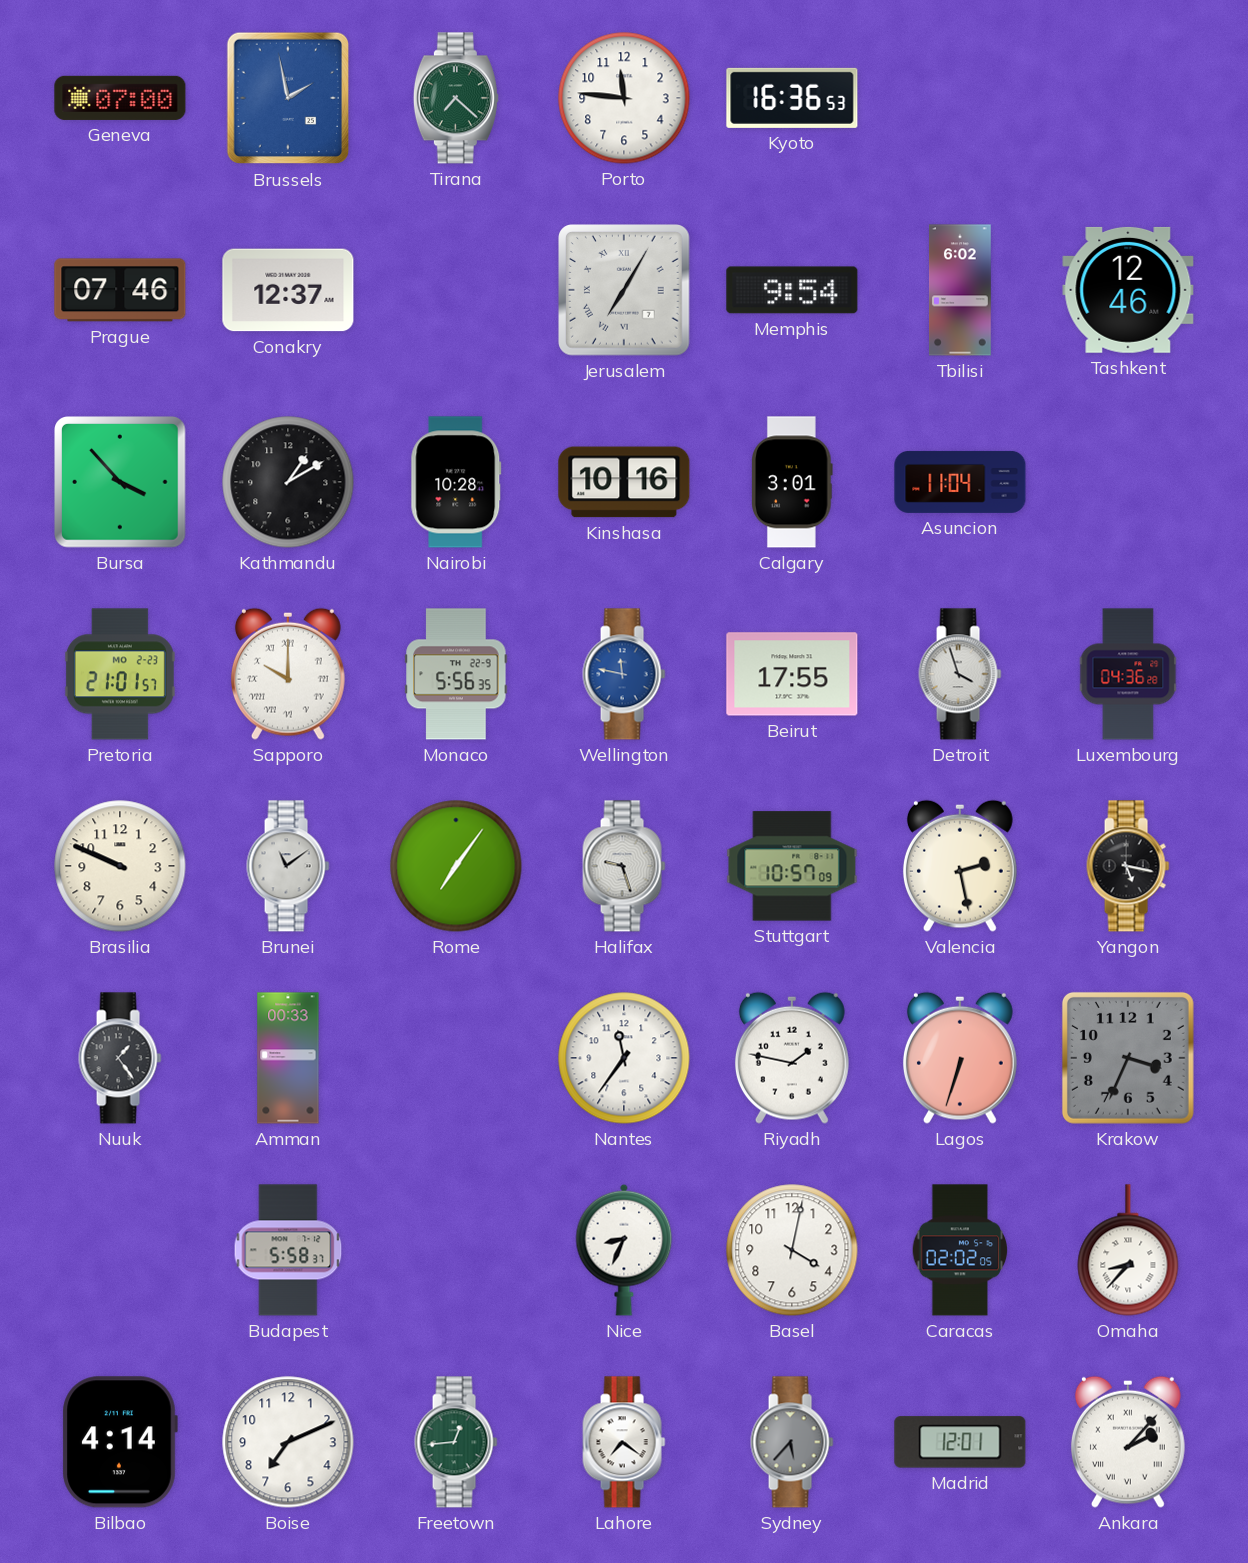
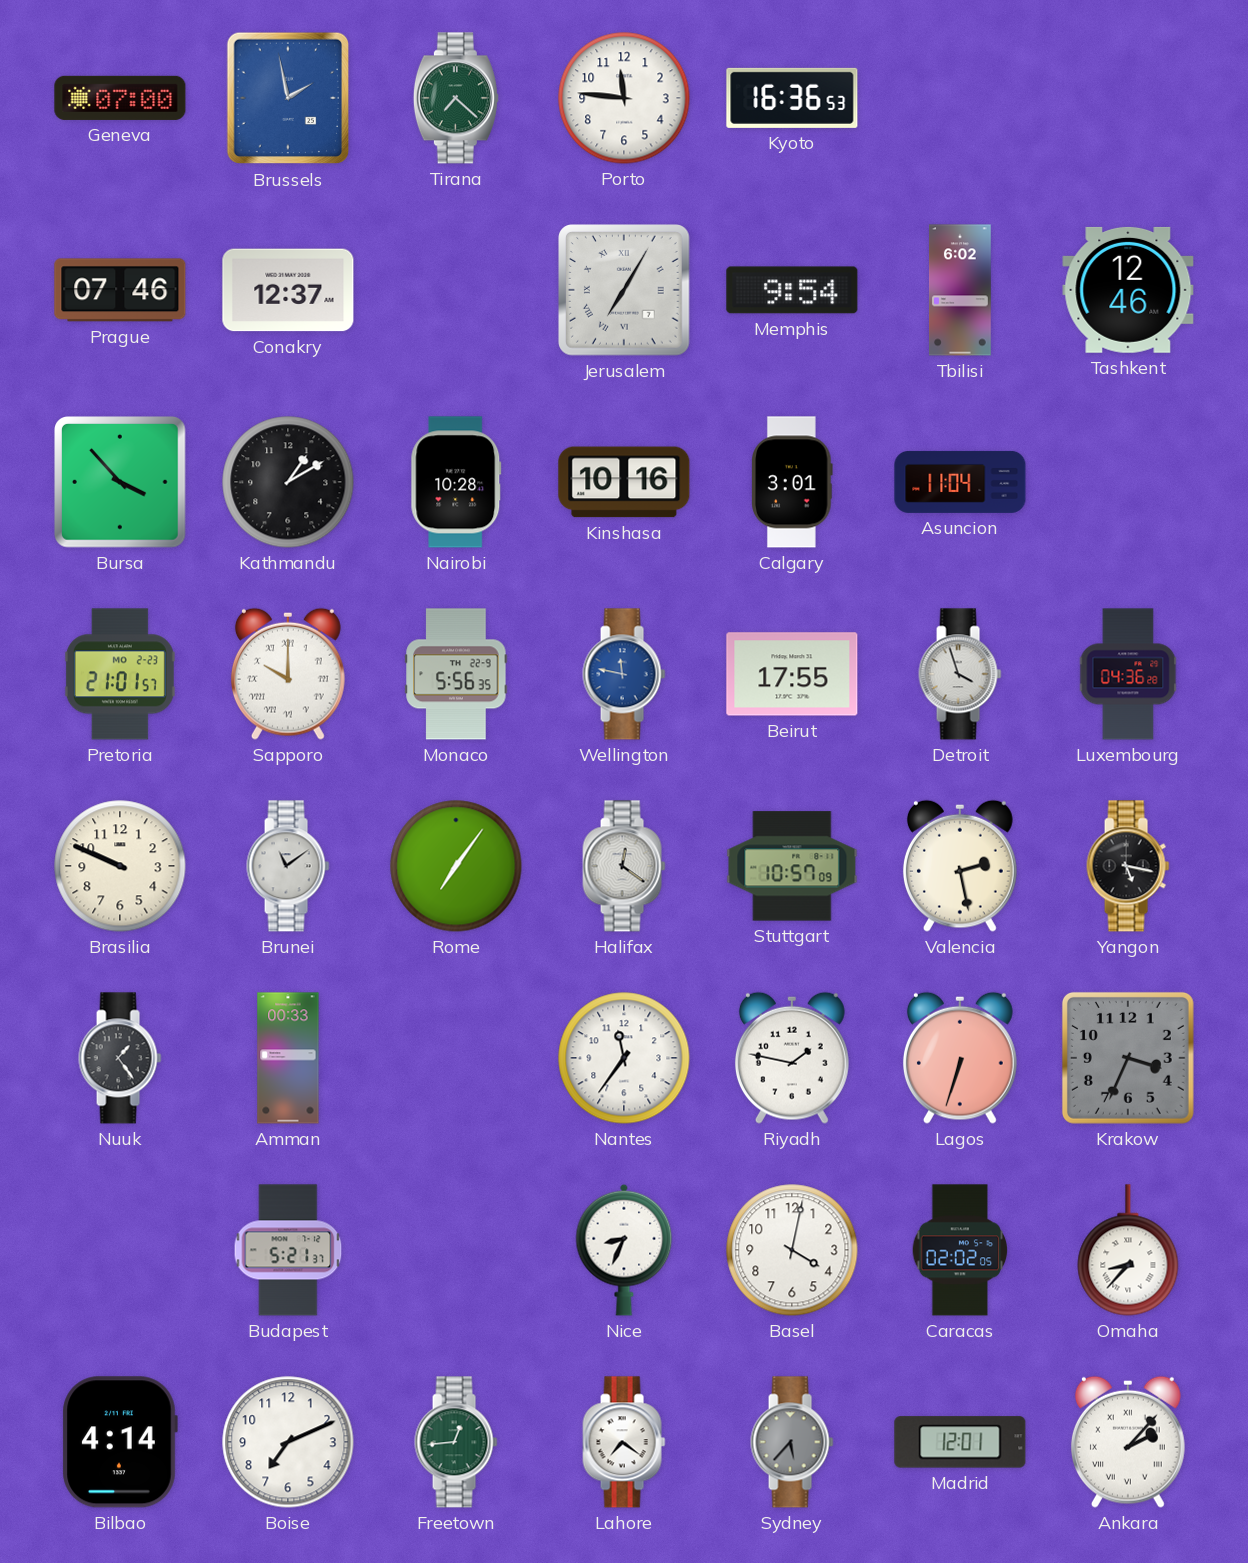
Halifax: 9:27 -> 12:21
Budapest: 5:58 -> 5:21
